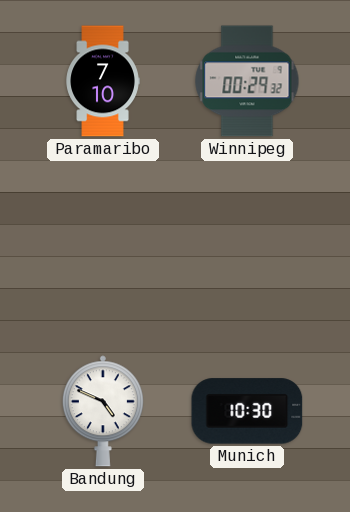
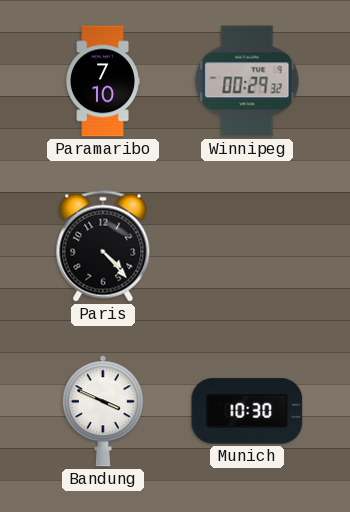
Paris: none -> 4:23
Bandung: 4:49 -> 3:49
